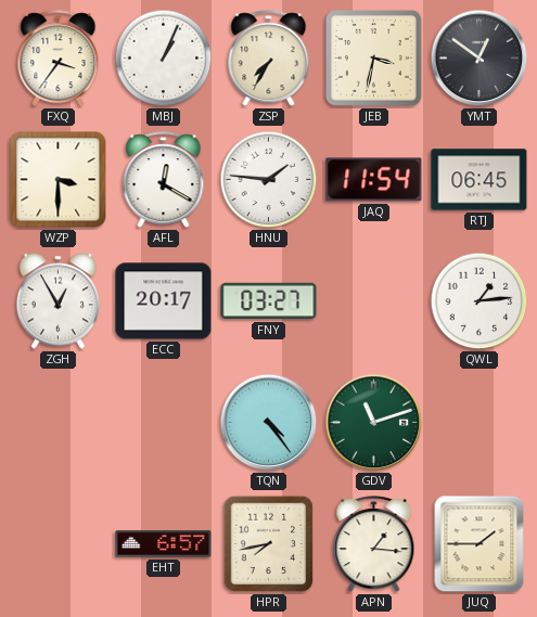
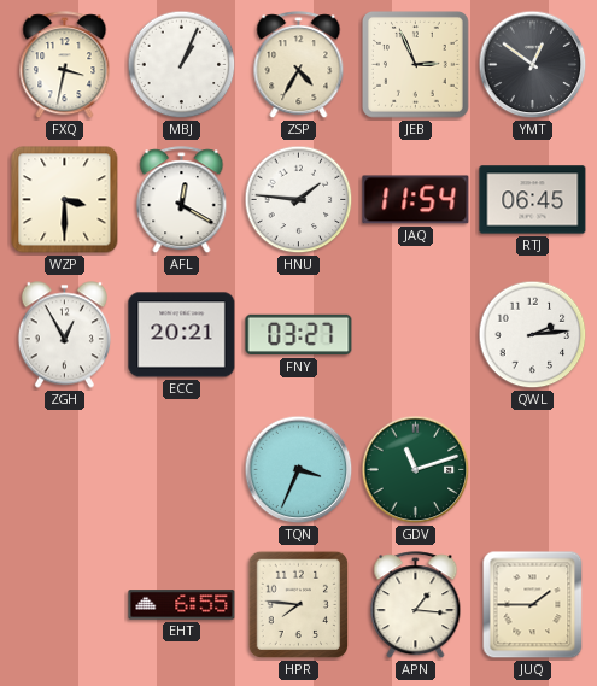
FXQ: 3:36 -> 3:32
ZSP: 7:35 -> 4:35
JEB: 3:32 -> 2:56
ECC: 20:17 -> 20:21
QWL: 1:14 -> 2:14
TQN: 4:24 -> 3:34
EHT: 6:57 -> 6:55
HPR: 7:43 -> 7:46
